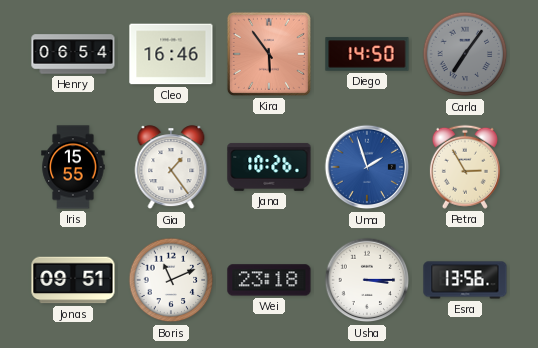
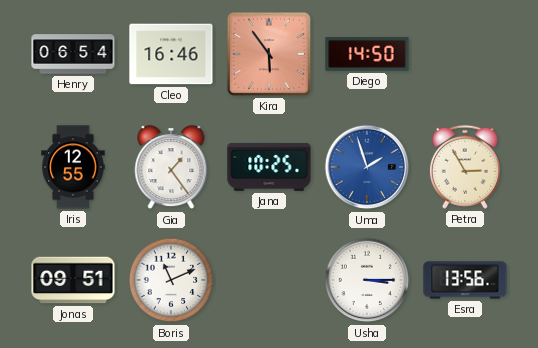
Carla: 7:06 -> none
Iris: 15:55 -> 12:55
Jana: 10:26 -> 10:25
Wei: 23:18 -> none
